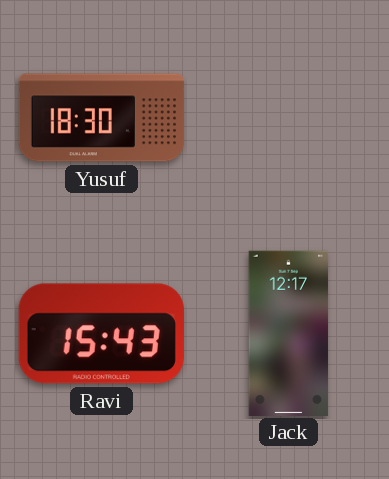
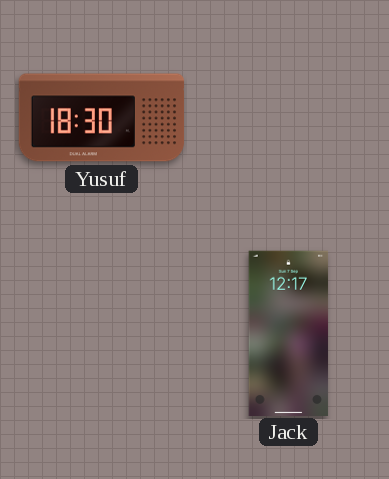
Ravi: 15:43 -> none
